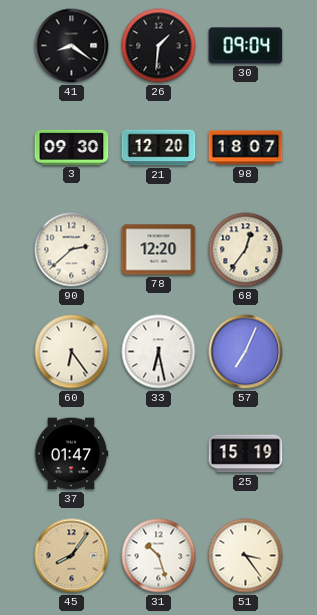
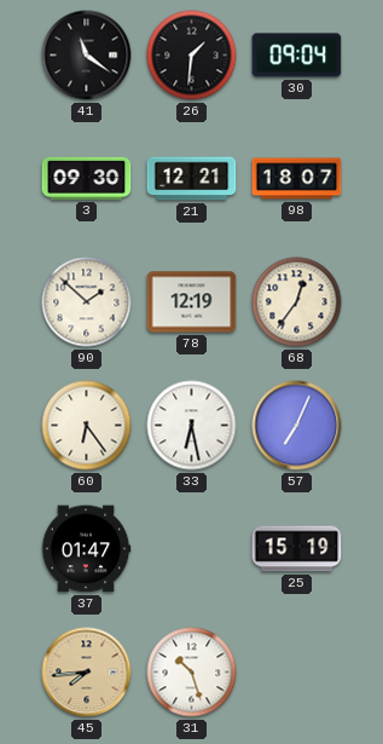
41: 8:21 -> 11:21
21: 12:20 -> 12:21
90: 2:38 -> 1:52
78: 12:20 -> 12:19
45: 8:06 -> 7:44
51: 3:24 -> none
